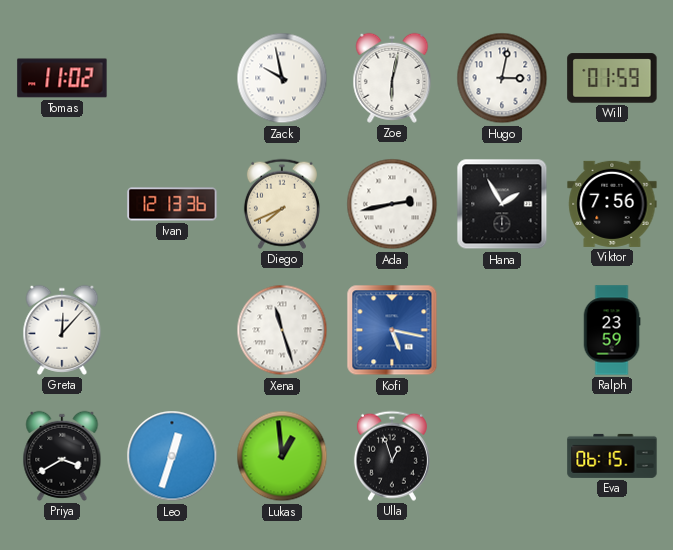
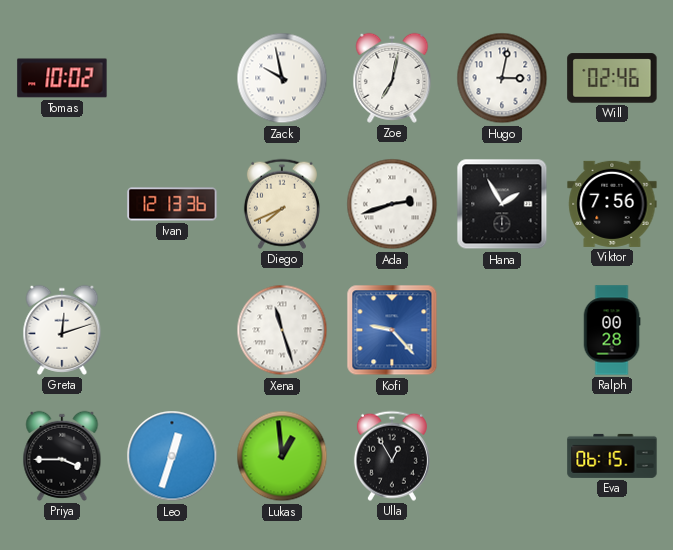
Tomas: 11:02 -> 10:02
Zoe: 6:02 -> 7:02
Will: 01:59 -> 02:46
Ada: 2:43 -> 2:42
Greta: 12:07 -> 12:12
Kofi: 5:17 -> 9:23
Ralph: 23:59 -> 00:28
Priya: 3:40 -> 3:45
Ulla: 12:57 -> 12:55
